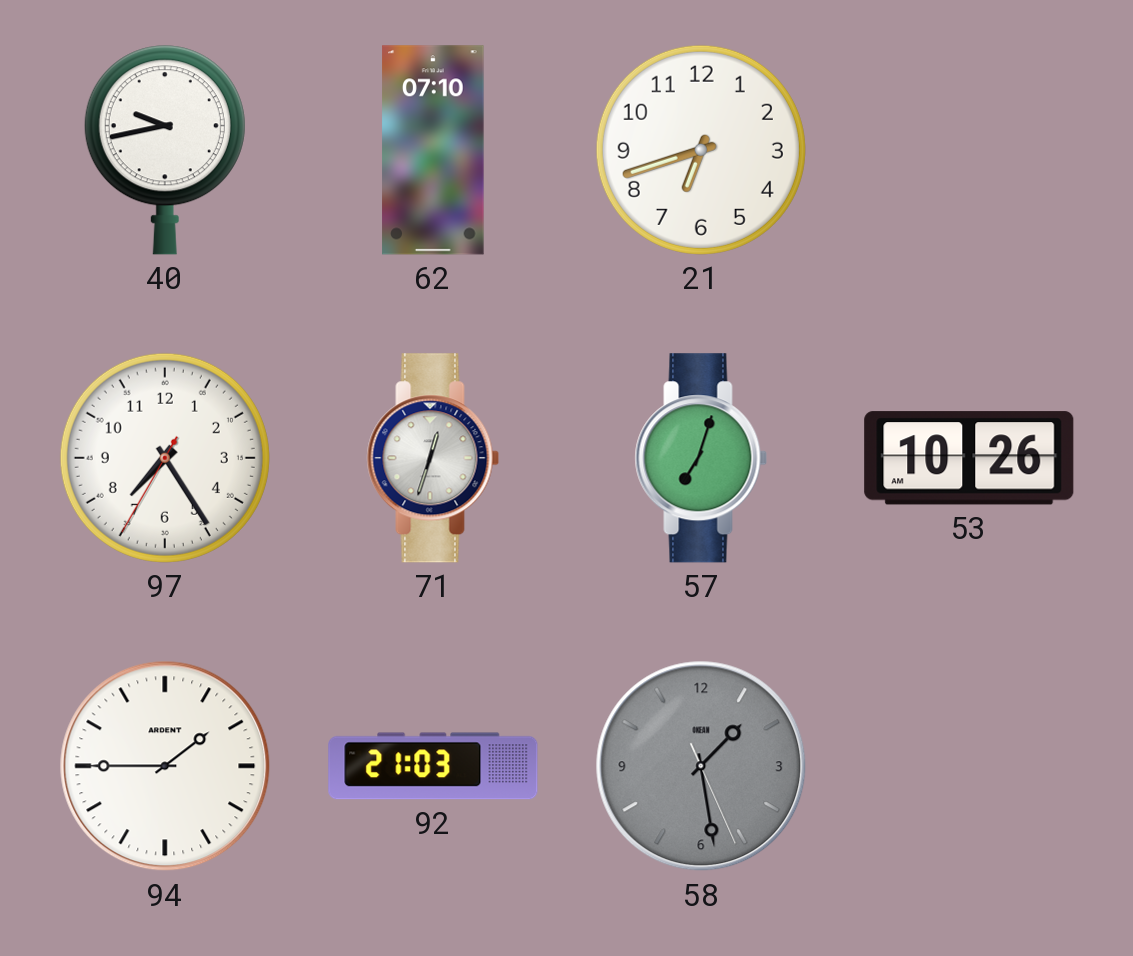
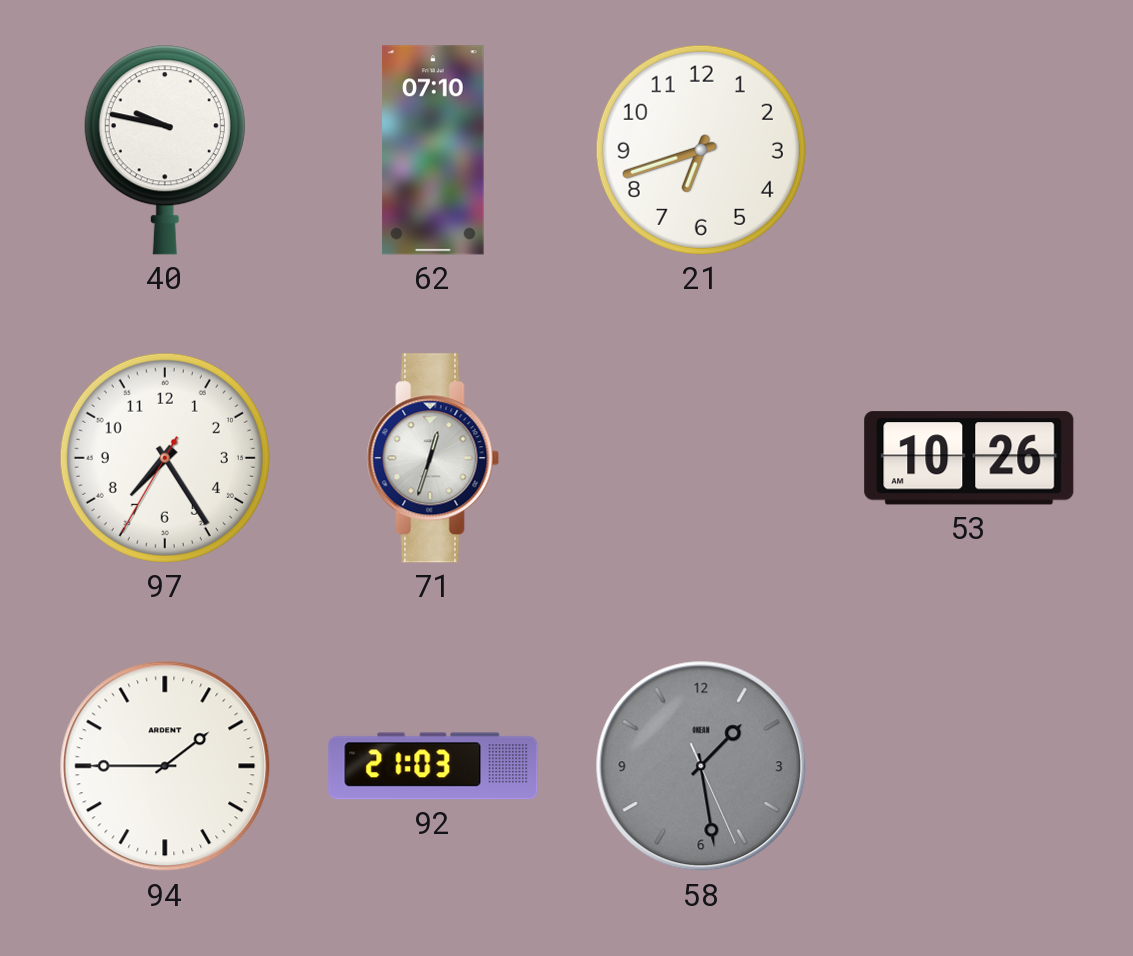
40: 9:43 -> 9:47
57: 7:03 -> none
